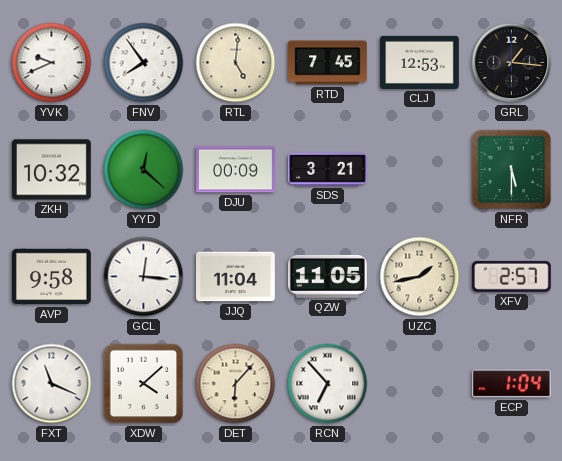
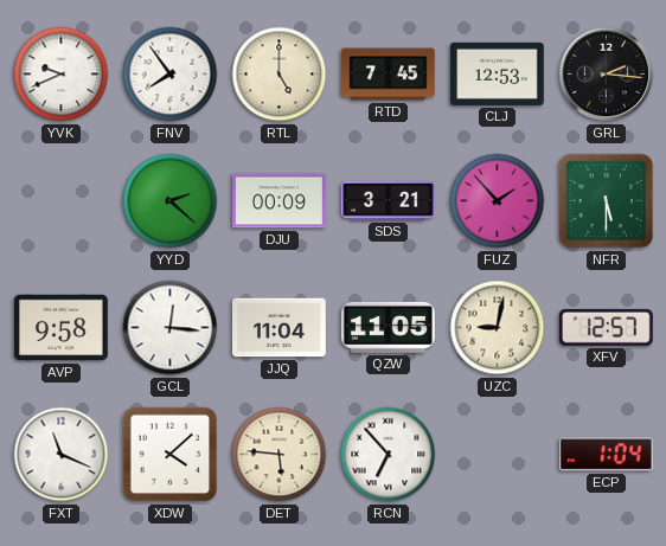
RTL: 5:01 -> 5:00
GRL: 1:16 -> 2:16
ZKH: 10:32 -> none
YYD: 12:22 -> 2:22
FUZ: none -> 1:53
UZC: 1:43 -> 9:02
XFV: 2:57 -> 12:57
DET: 6:07 -> 5:46
